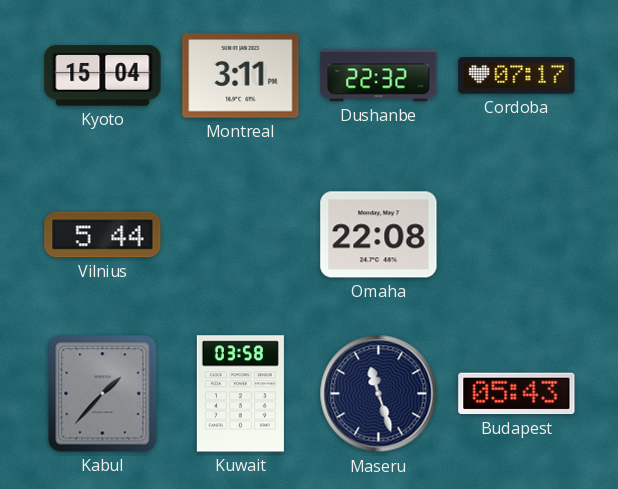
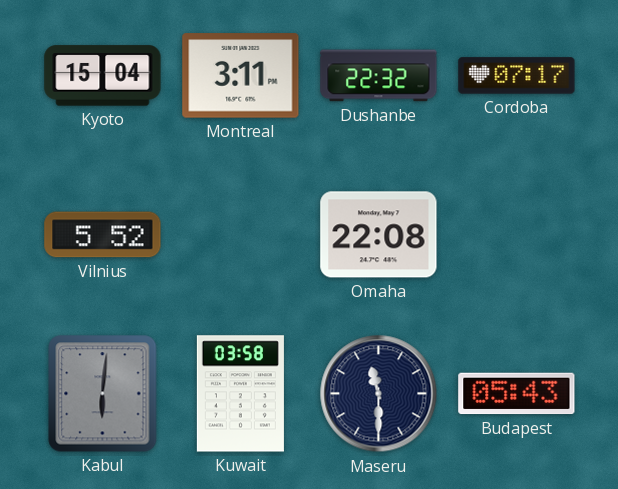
Vilnius: 5:44 -> 5:52
Kabul: 1:37 -> 6:01
Maseru: 11:27 -> 11:30
